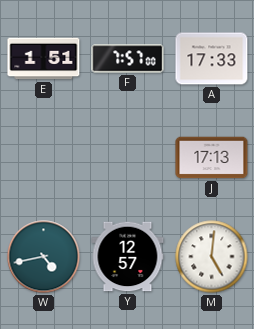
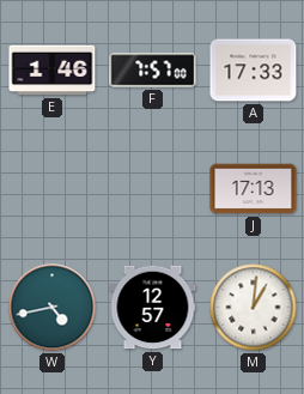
E: 1:51 -> 1:46
M: 5:01 -> 1:01
